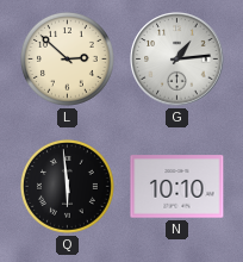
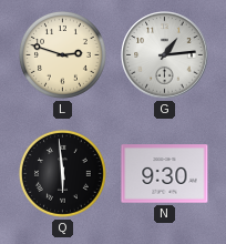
L: 2:52 -> 2:48
N: 10:10 -> 9:30
